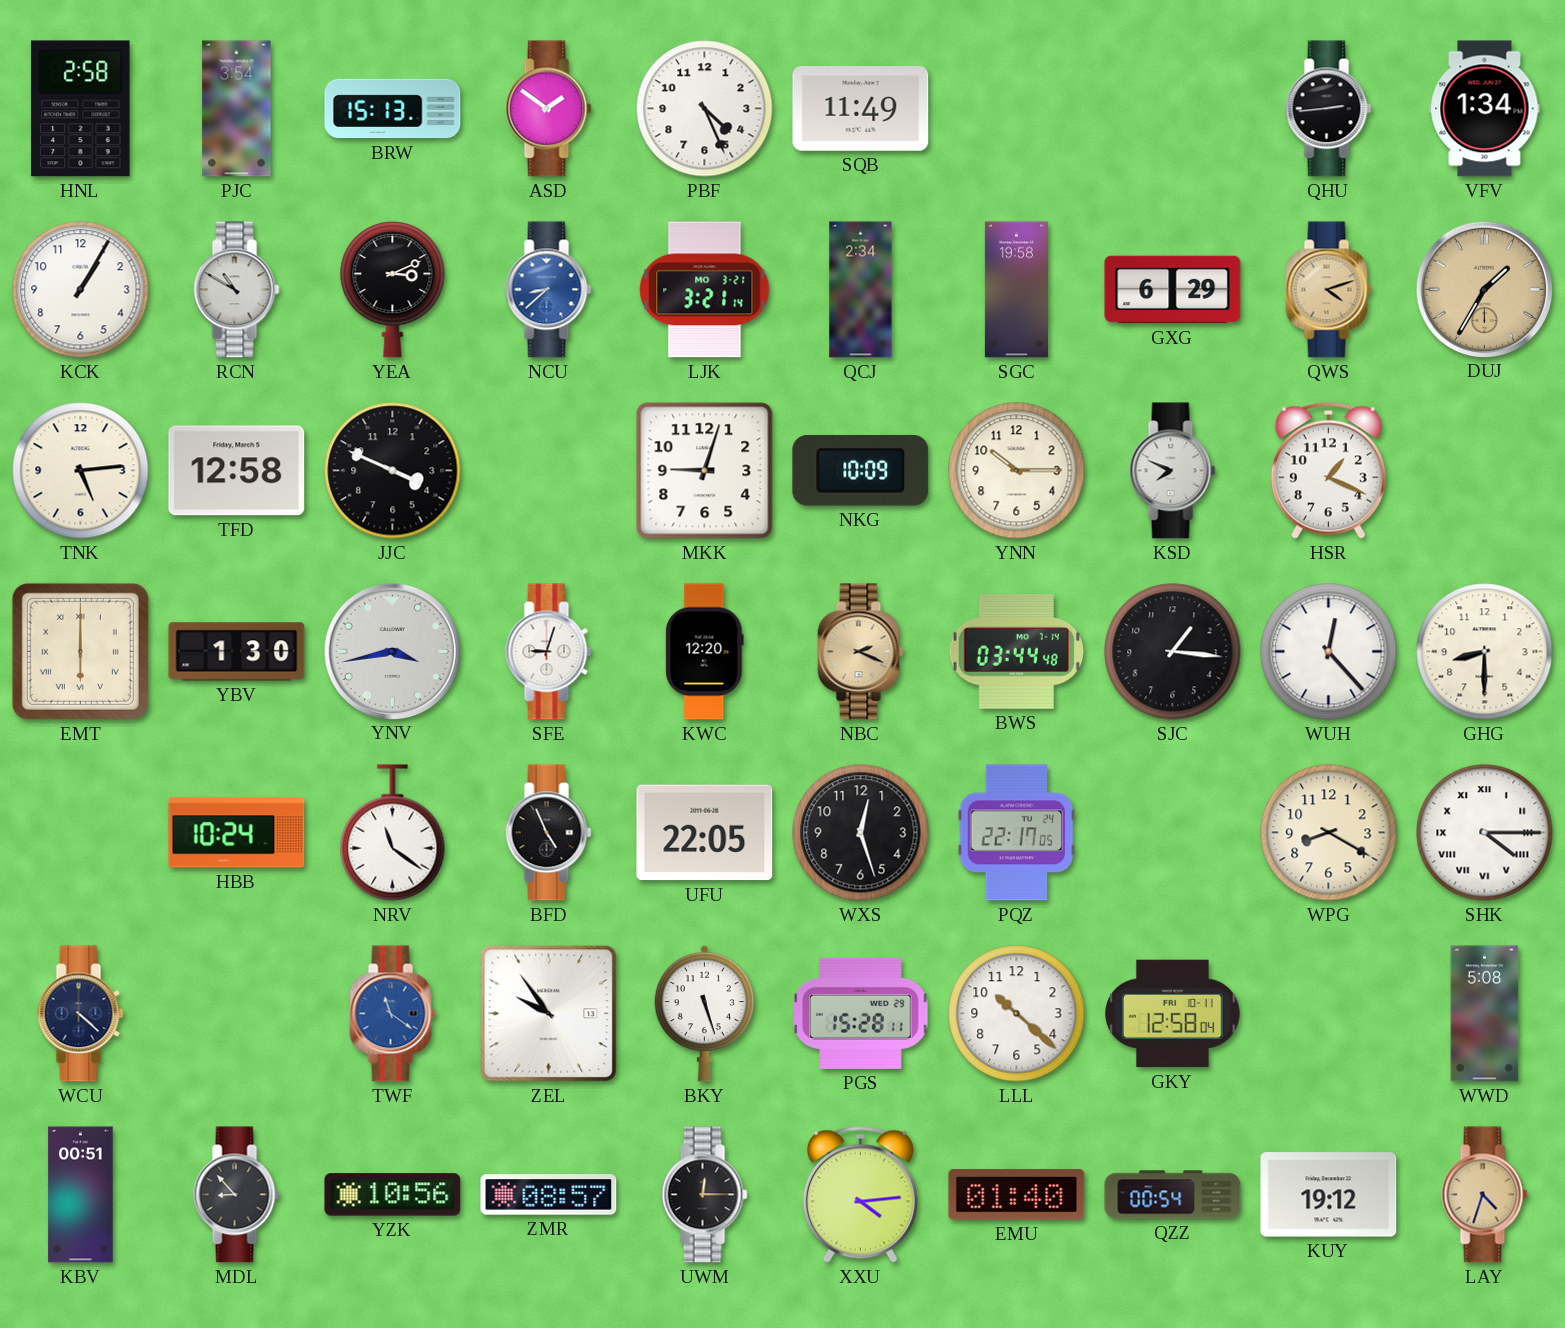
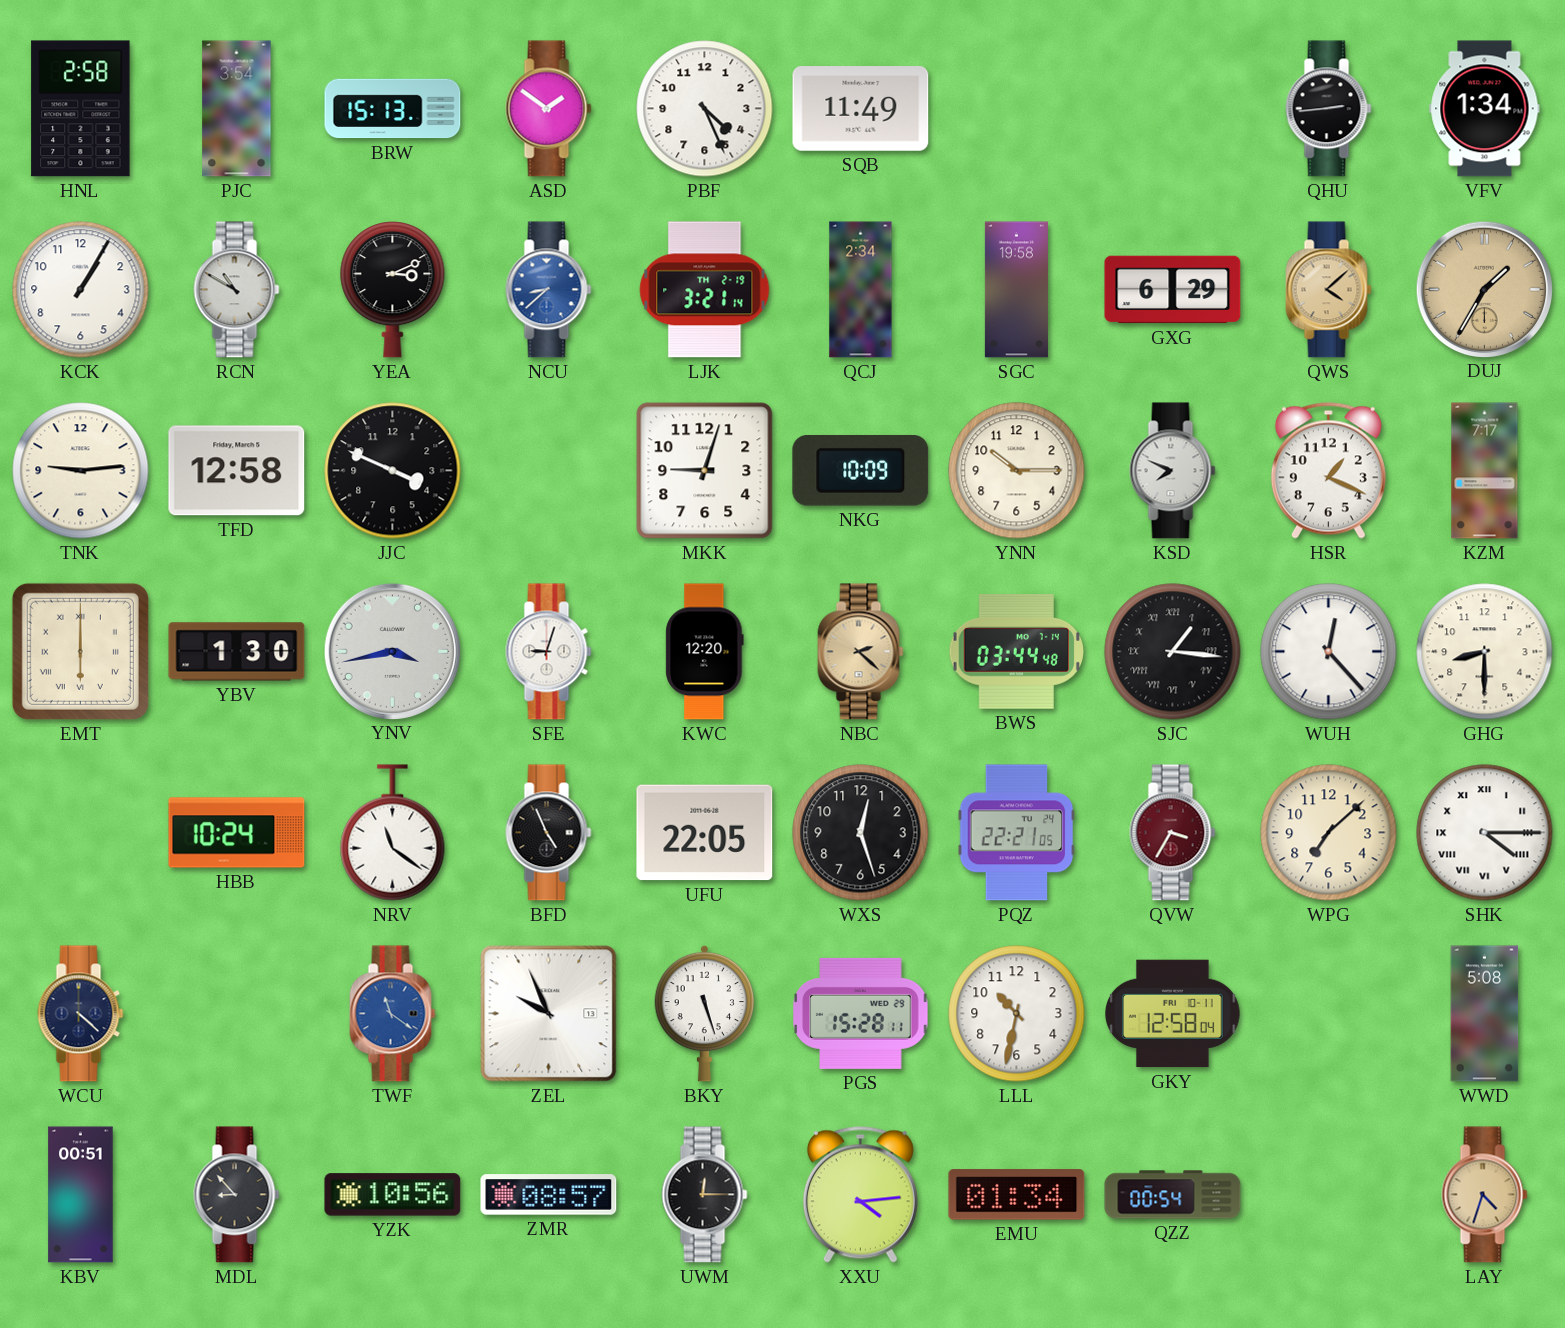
LJK date: MO 3-21 -> TH 2-19
QWS: 4:12 -> 4:08
TNK: 5:14 -> 9:14
KZM: none -> 7:17
NBC: 2:19 -> 2:22
SJC numerals: Arabic -> Roman
PQZ: 22:17 -> 22:21
QVW: none -> 3:35
WPG: 8:20 -> 7:08
ZEL: 9:54 -> 9:56
LLL: 10:22 -> 10:32
EMU: 01:40 -> 01:34
KUY: 19:12 -> none
